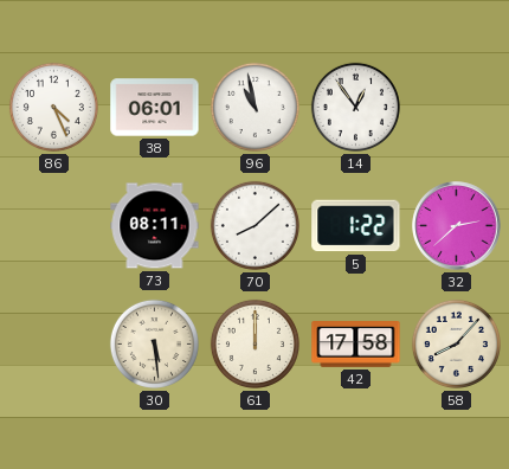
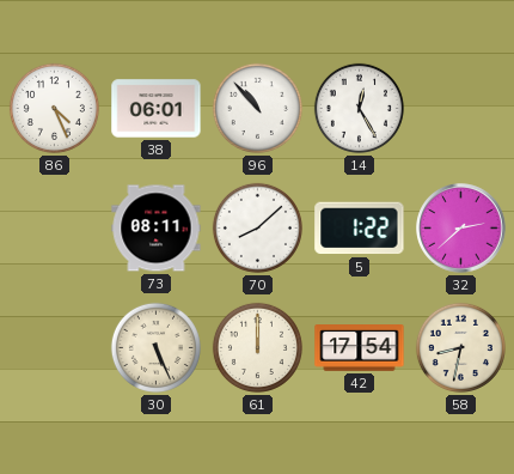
96: 10:58 -> 10:53
14: 12:54 -> 12:25
30: 5:29 -> 5:26
42: 17:58 -> 17:54
58: 8:07 -> 8:32
